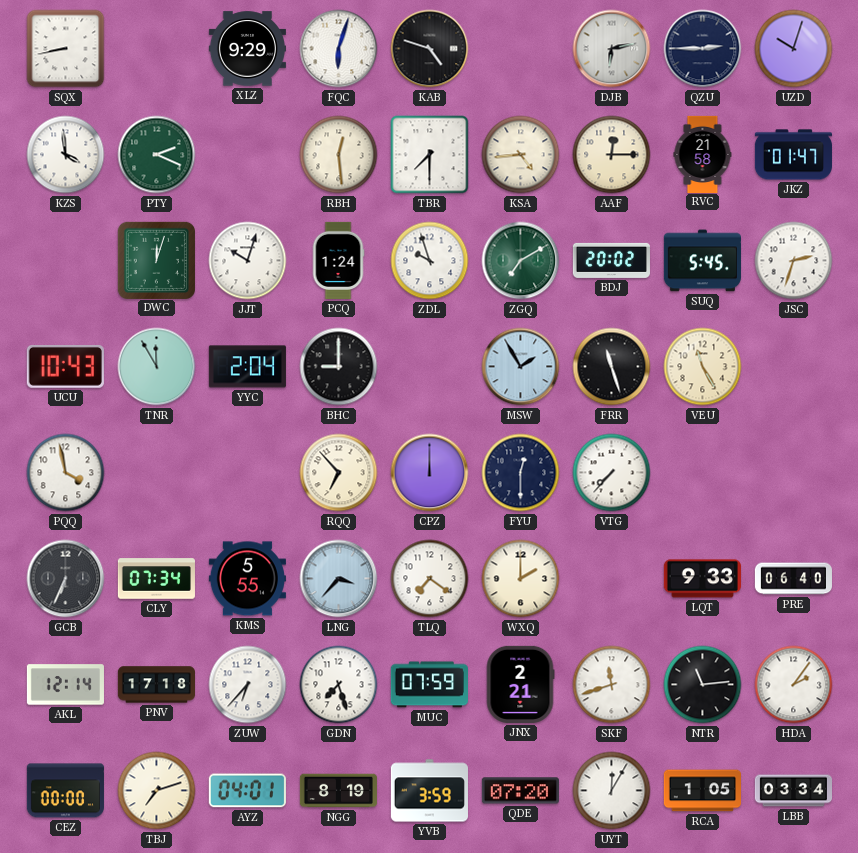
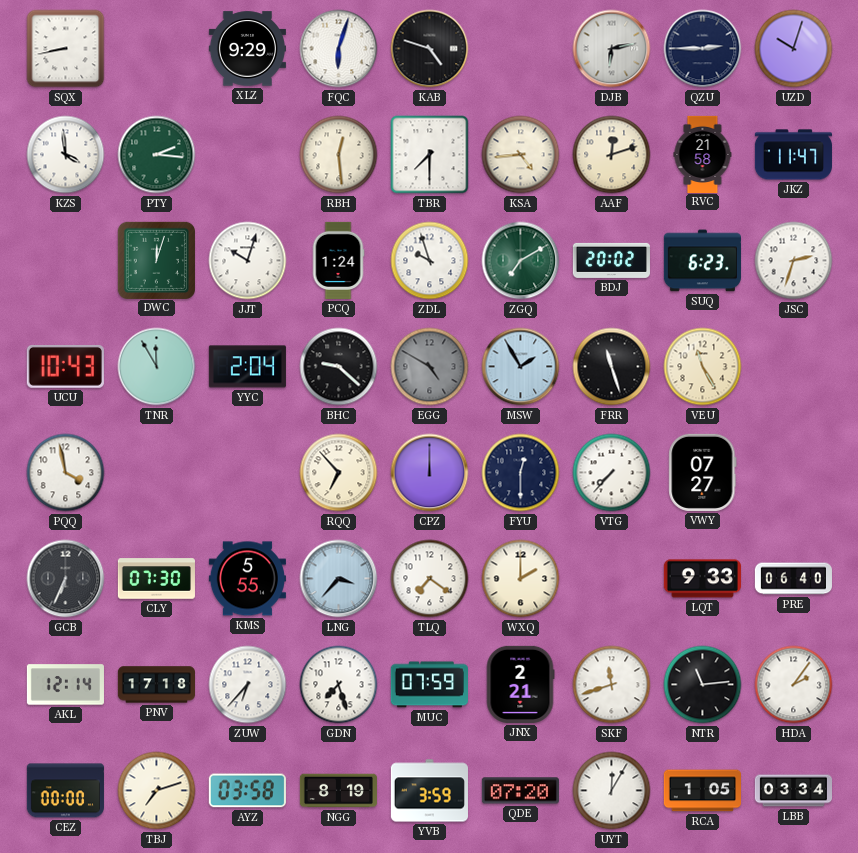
PTY: 2:19 -> 2:16
AAF: 12:15 -> 12:12
JKZ: 01:47 -> 11:47
SUQ: 5:45 -> 6:23
BHC: 9:00 -> 9:22
EGG: none -> 4:50
VWY: none -> 07:27
CLY: 07:34 -> 07:30
AYZ: 04:01 -> 03:58
